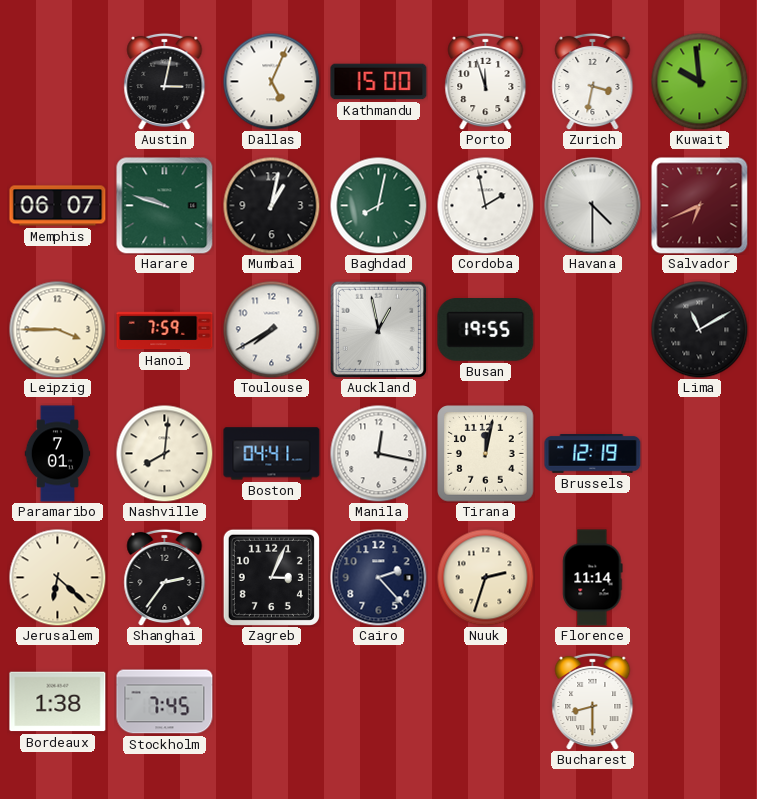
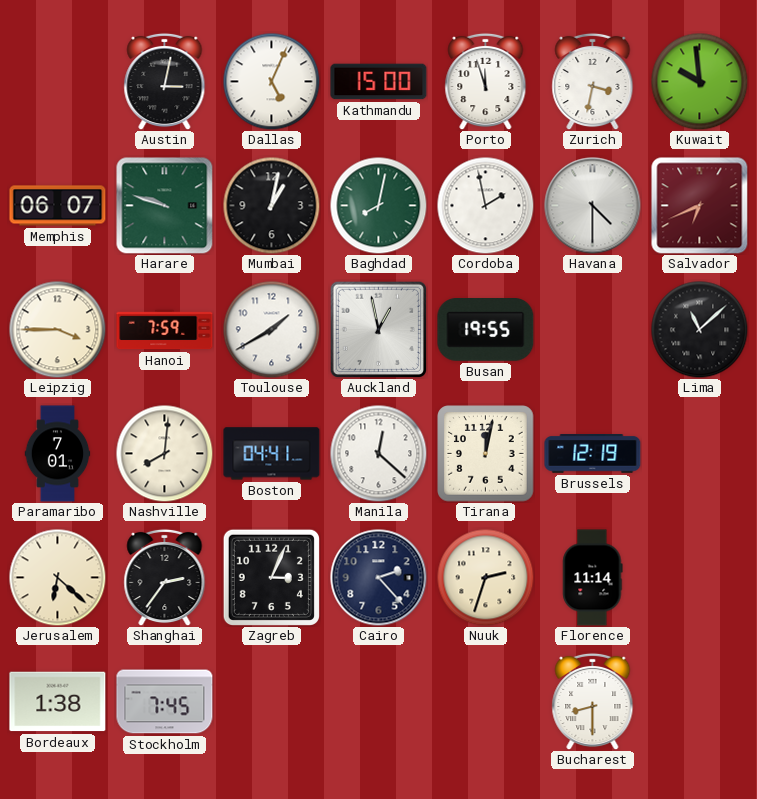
Toulouse: 7:40 -> 1:40
Lima: 11:10 -> 11:08
Manila: 12:17 -> 12:22
